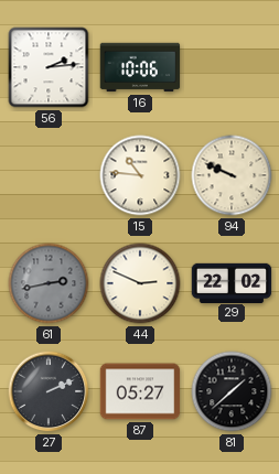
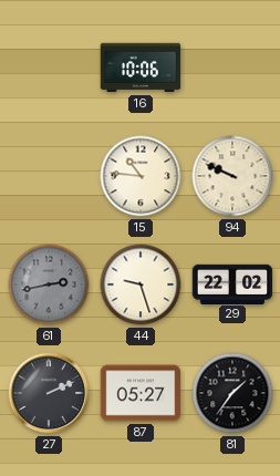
56: 2:14 -> none
44: 2:49 -> 9:27
81: 1:38 -> 1:36
